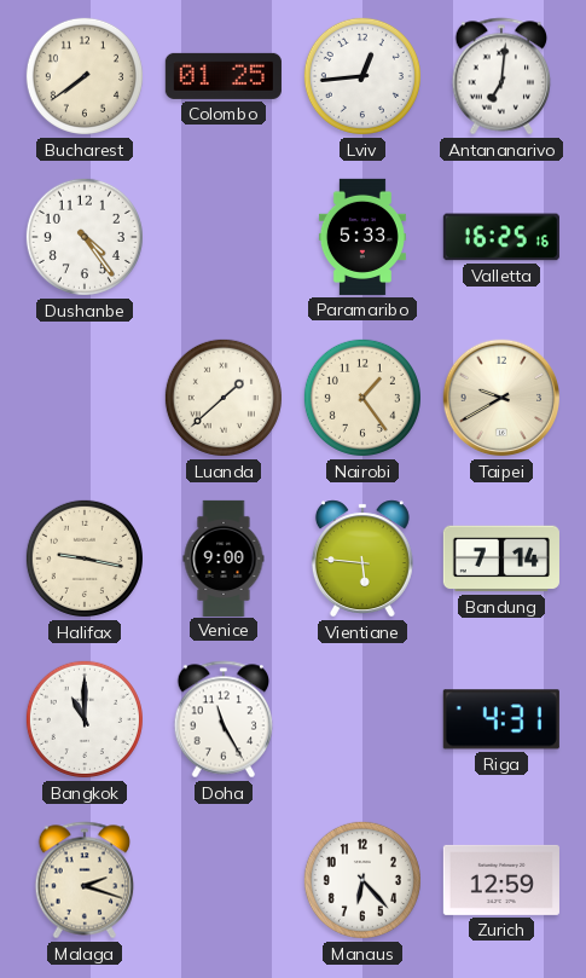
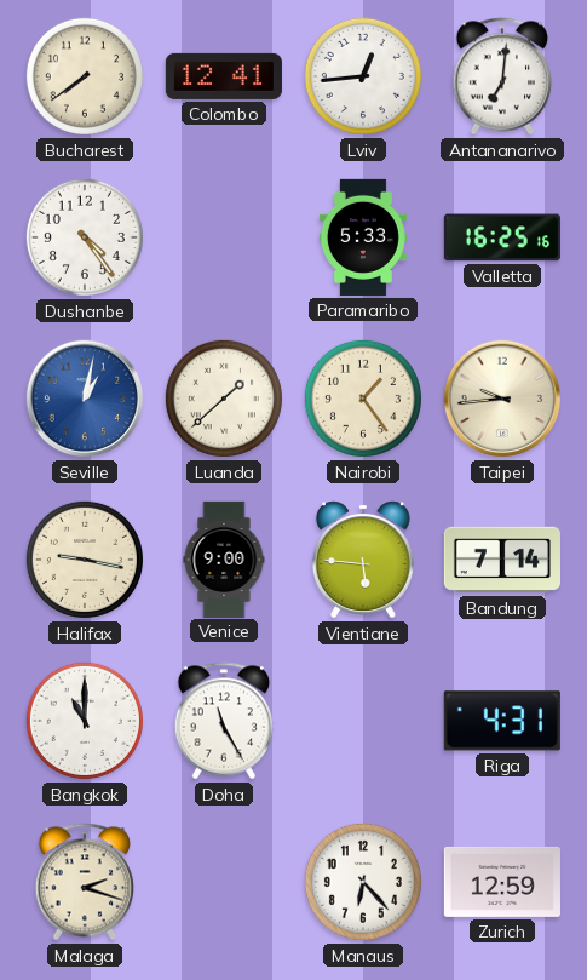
Colombo: 01:25 -> 12:41
Seville: none -> 1:02
Taipei: 9:40 -> 9:44
